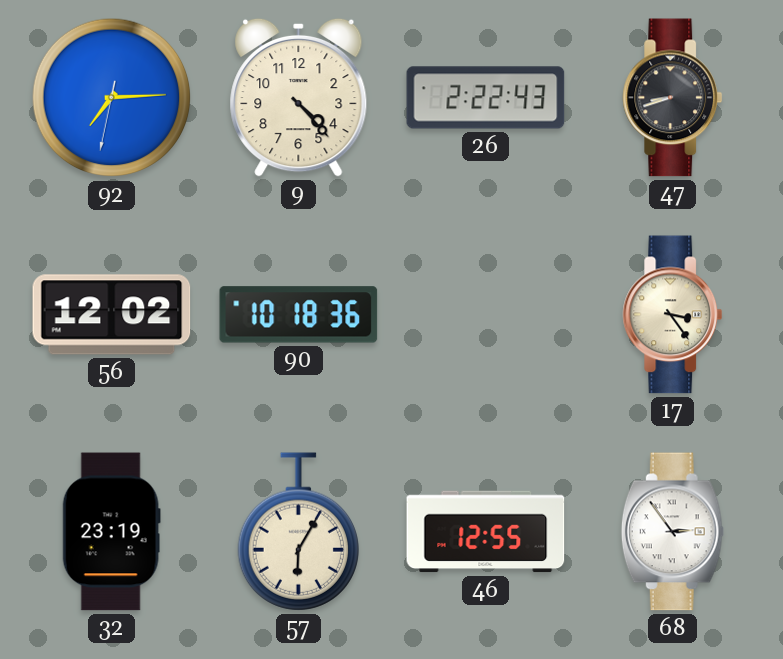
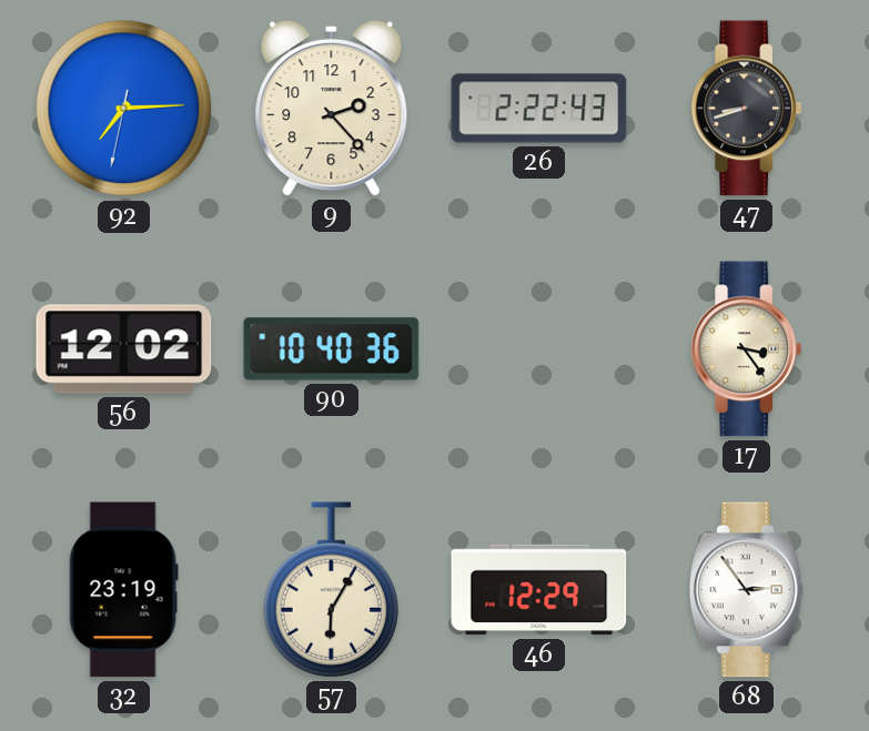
9: 4:23 -> 2:23
90: 10:18 -> 10:40
46: 12:55 -> 12:29
